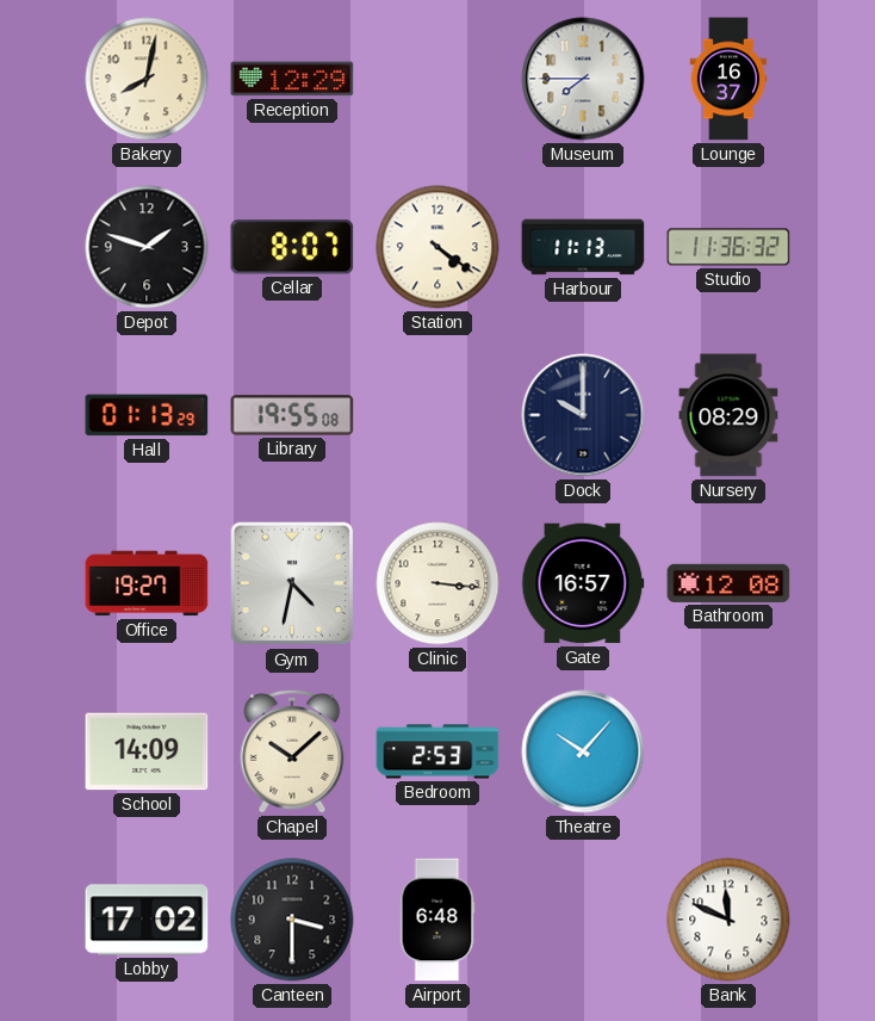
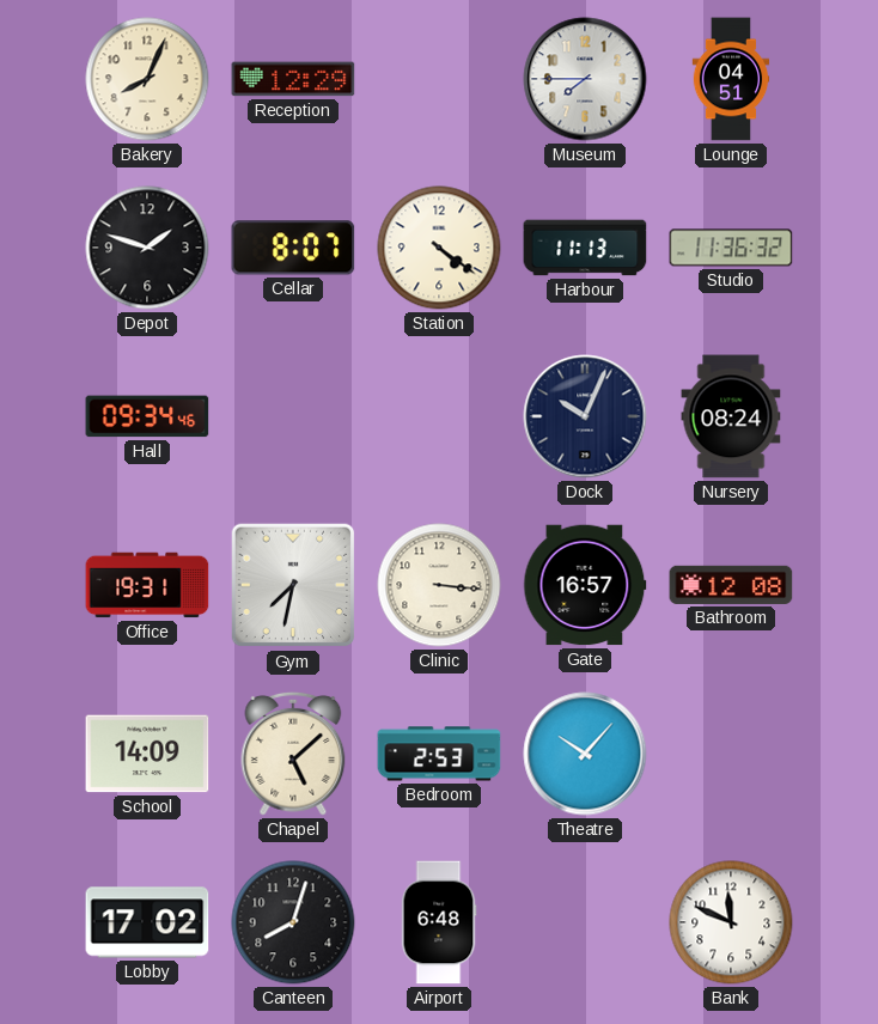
Bakery: 8:02 -> 8:04
Lounge: 16:37 -> 04:51
Hall: 01:13 -> 09:34
Library: 19:55 -> none
Dock: 10:00 -> 10:04
Nursery: 08:29 -> 08:24
Office: 19:27 -> 19:31
Gym: 4:32 -> 7:32
Chapel: 10:08 -> 5:08
Canteen: 3:30 -> 8:03
